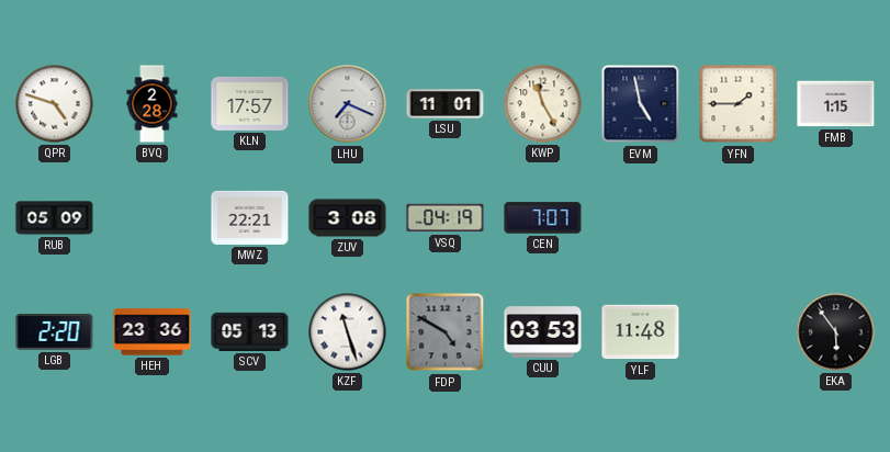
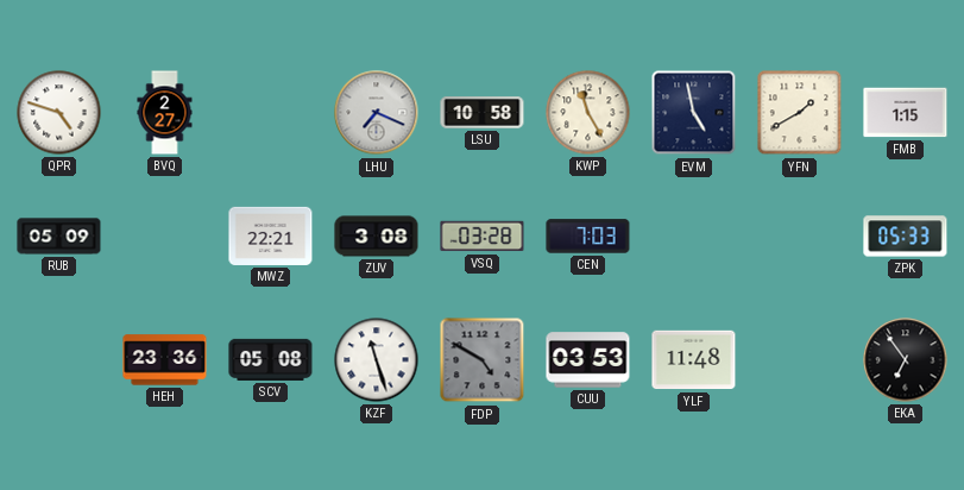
BVQ: 2:28 -> 2:27
KLN: 17:57 -> none
LSU: 11:01 -> 10:58
YFN: 1:45 -> 1:40
VSQ: 04:19 -> 03:28
CEN: 7:07 -> 7:03
ZPK: none -> 05:33
LGB: 2:20 -> none
SCV: 05:13 -> 05:08
EKA: 5:54 -> 6:54
